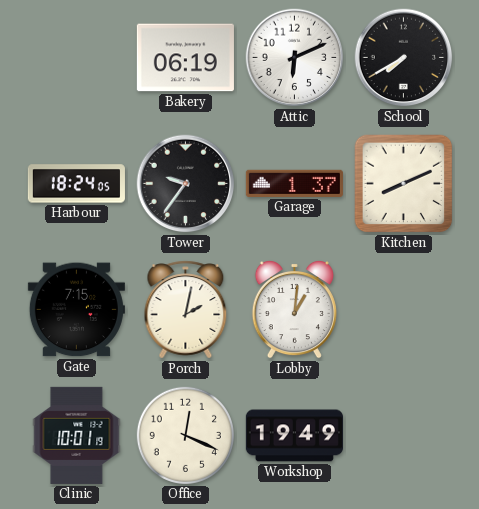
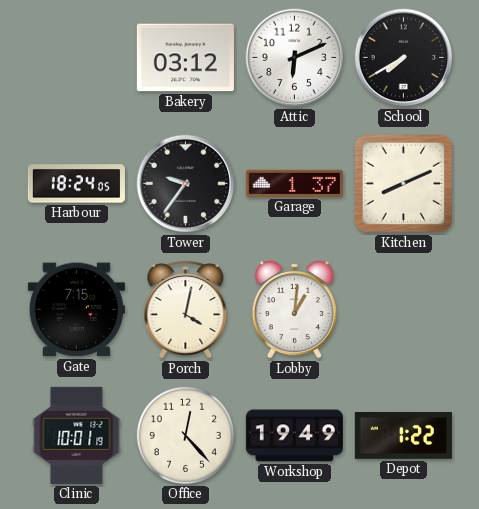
Bakery: 06:19 -> 03:12
Porch: 2:02 -> 4:02
Office: 12:19 -> 12:23
Depot: none -> 1:22
